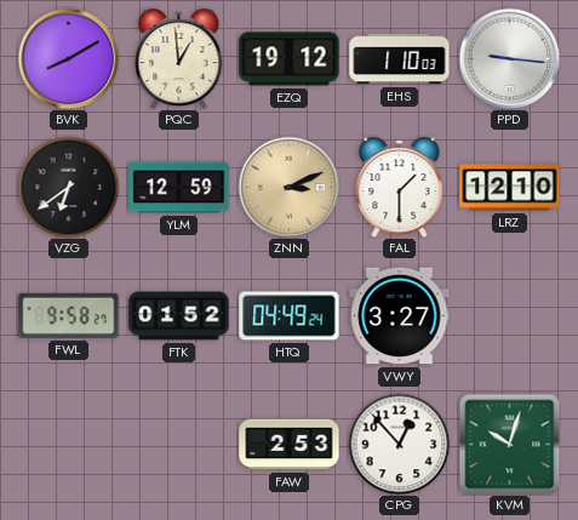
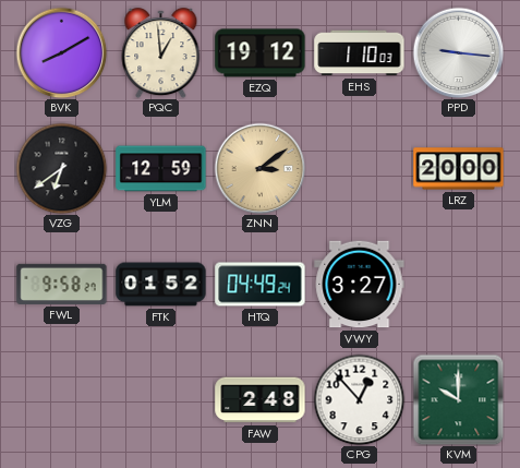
ZNN: 3:11 -> 3:09
FAL: 1:30 -> none
LRZ: 12:10 -> 20:00
FAW: 2:53 -> 2:48
KVM: 10:03 -> 10:00
